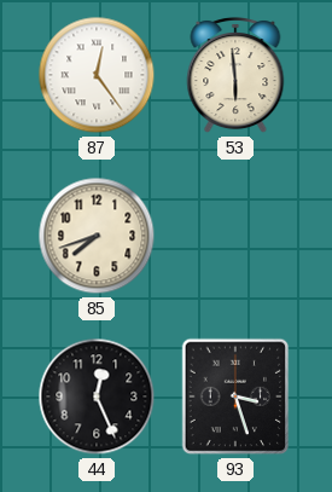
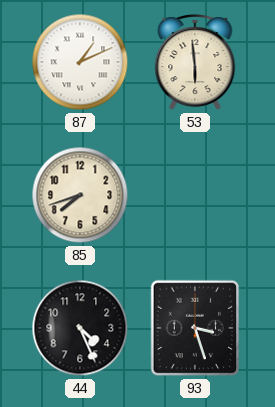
87: 12:24 -> 1:11
44: 12:26 -> 4:26
